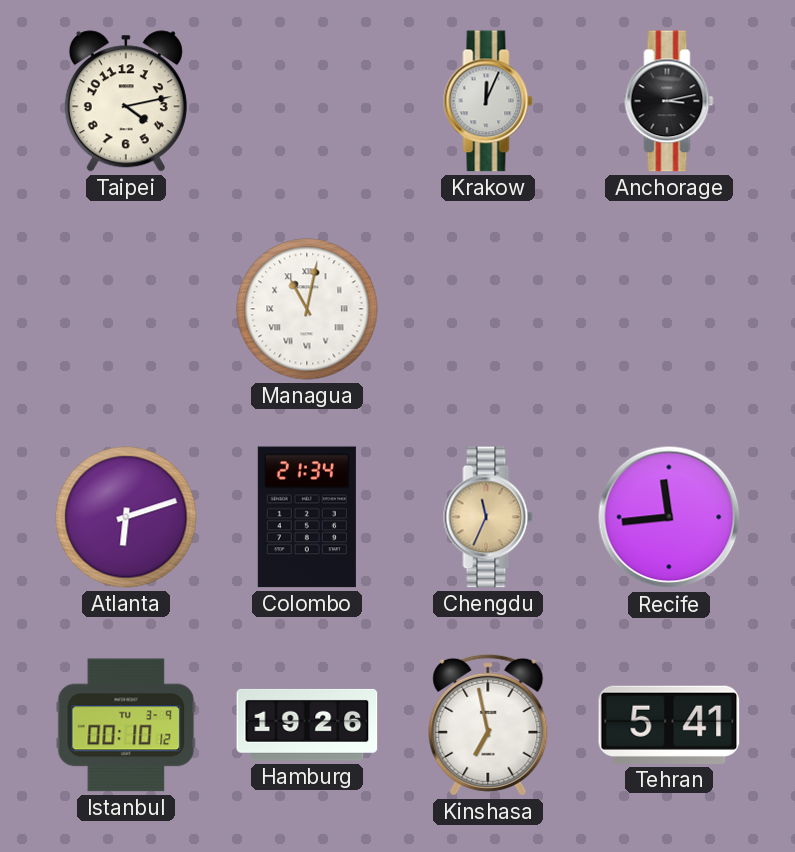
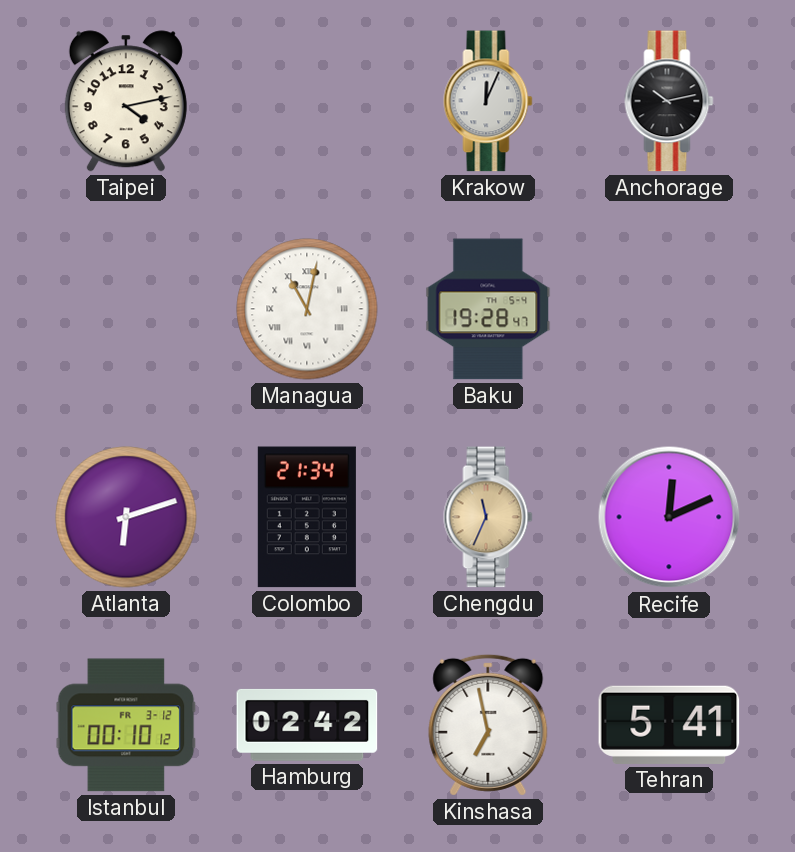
Anchorage: 3:13 -> 10:13
Baku: none -> 19:28
Recife: 11:44 -> 12:11
Istanbul date: TU 3-9 -> FR 3-12
Hamburg: 19:26 -> 02:42
